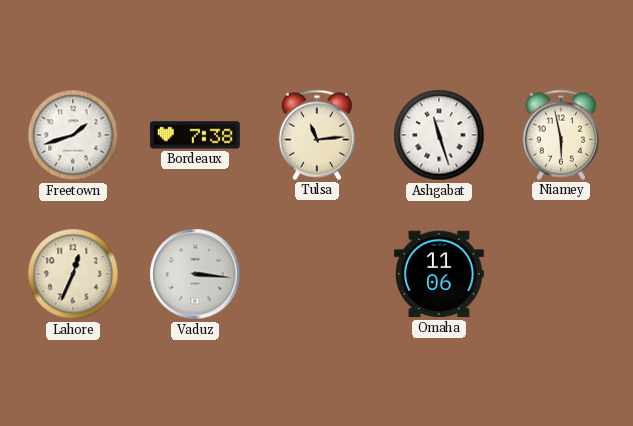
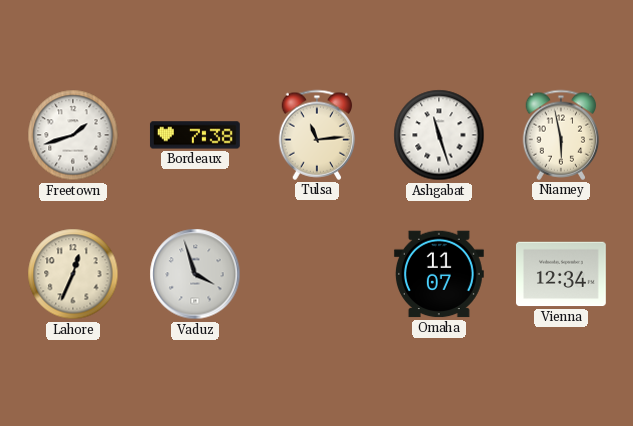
Vaduz: 3:16 -> 3:57
Omaha: 11:06 -> 11:07
Vienna: none -> 12:34
